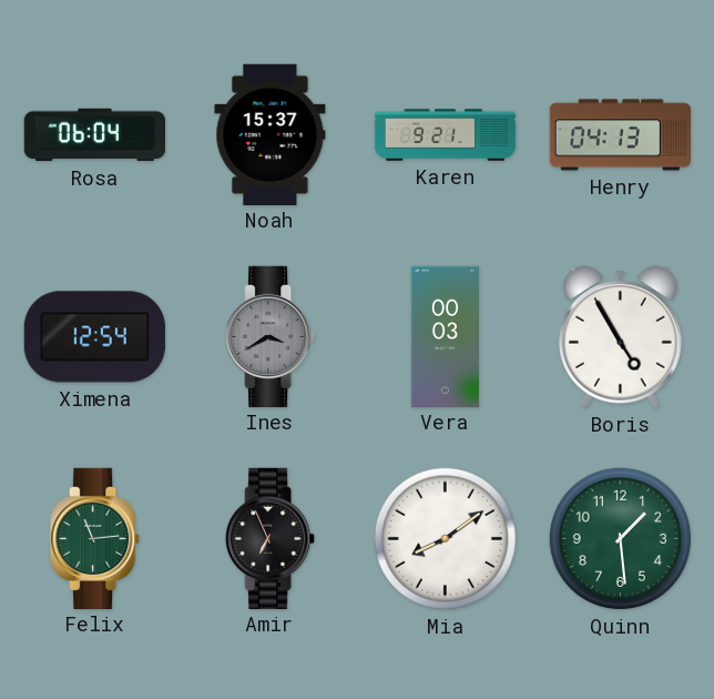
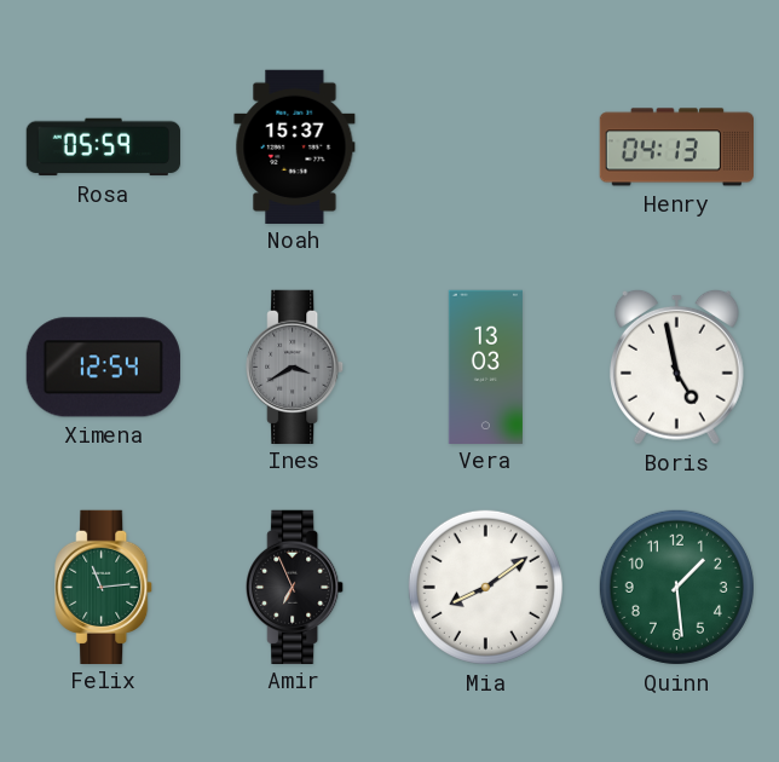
Rosa: 06:04 -> 05:59
Karen: 9:21 -> none
Vera: 00:03 -> 13:03
Boris: 4:55 -> 4:58
